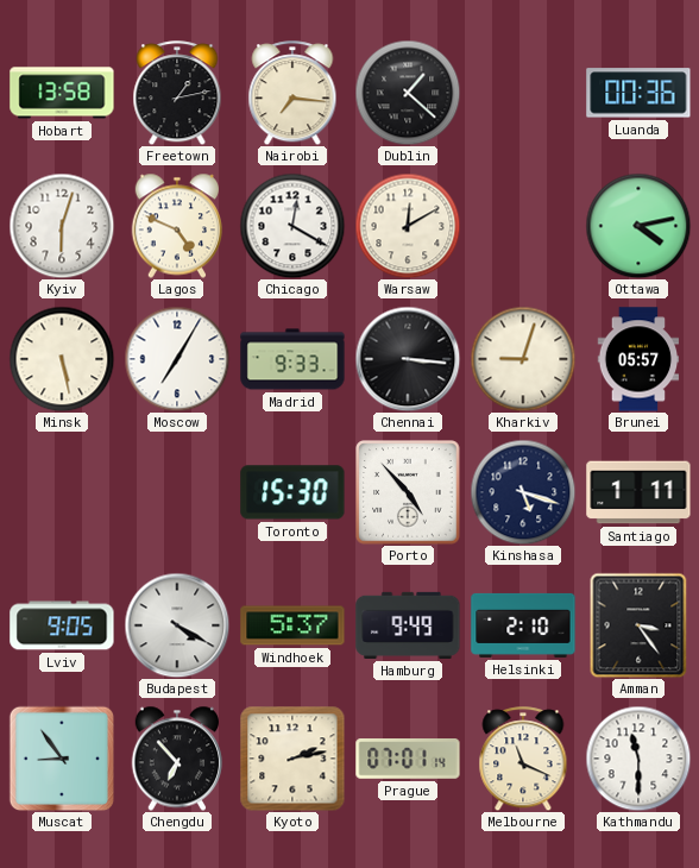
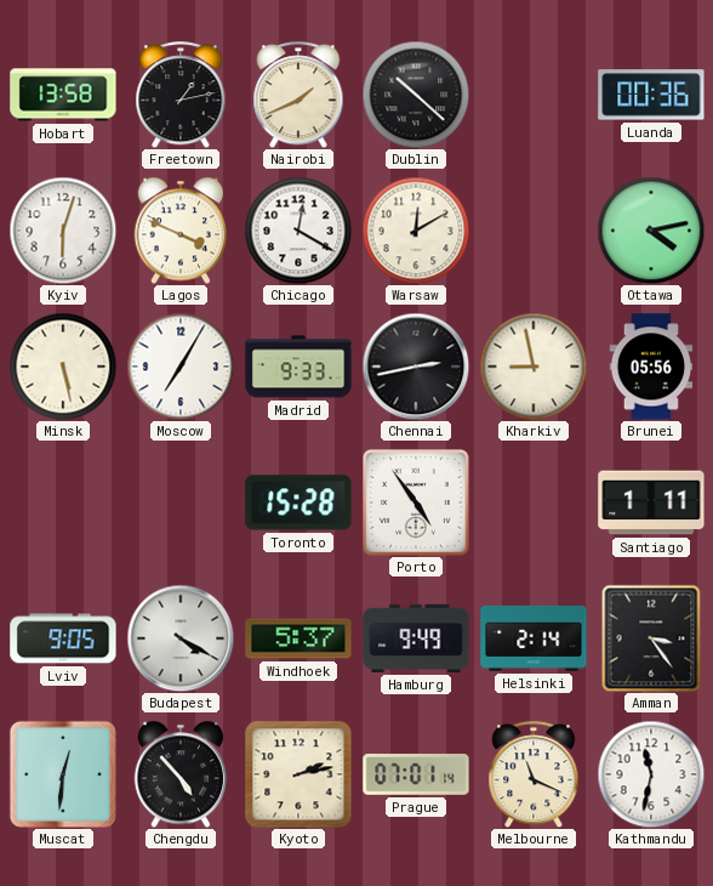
Nairobi: 7:16 -> 1:41
Dublin: 1:22 -> 10:22
Lagos: 4:49 -> 3:49
Chennai: 3:16 -> 2:43
Kharkiv: 9:03 -> 8:58
Brunei: 05:57 -> 05:56
Toronto: 15:30 -> 15:28
Porto: 4:53 -> 4:54
Kinshasa: 5:18 -> none
Helsinki: 2:10 -> 2:14
Muscat: 8:54 -> 12:31
Chengdu: 6:53 -> 4:53
Kathmandu: 11:30 -> 11:32
